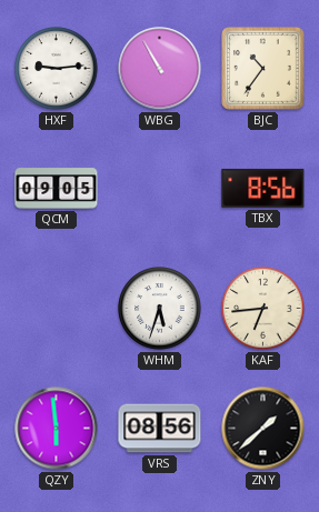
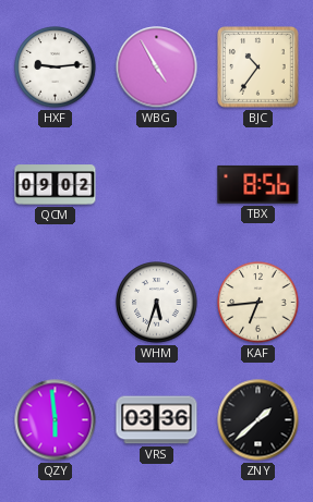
WBG: 10:55 -> 4:55
QCM: 09:05 -> 09:02
VRS: 08:56 -> 03:36
